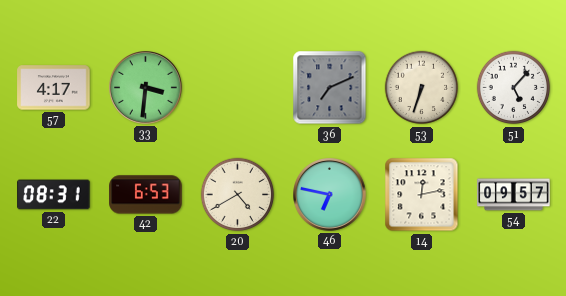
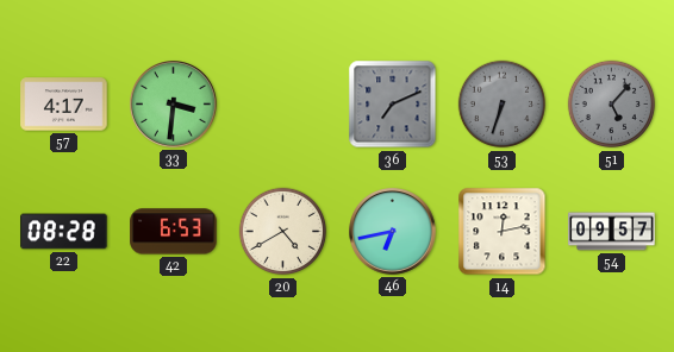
53 dial: cream -> grey
51 dial: white -> grey
22: 08:31 -> 08:28
46: 6:47 -> 6:43
